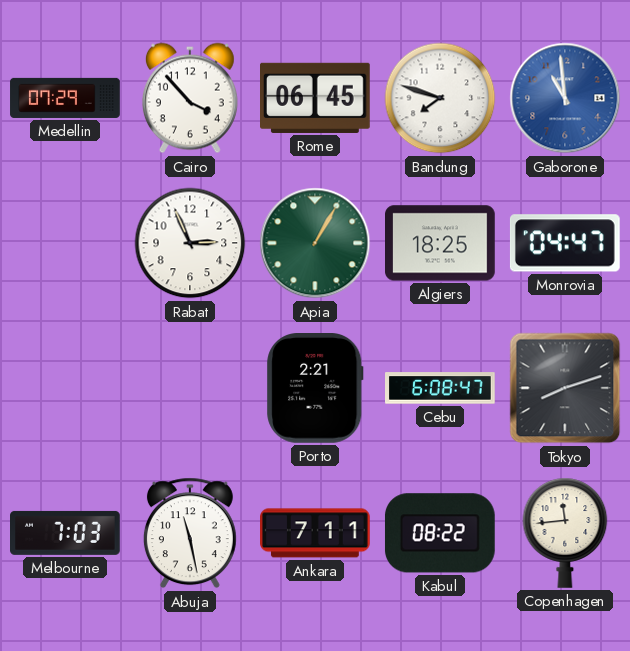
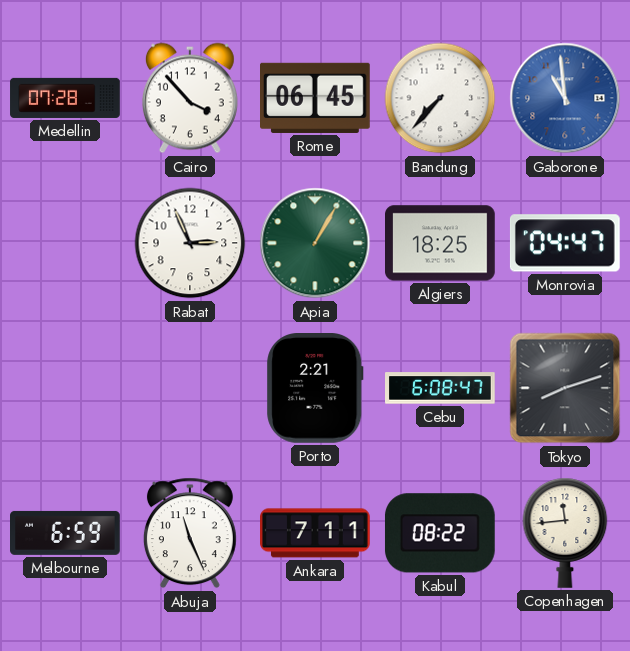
Medellin: 07:29 -> 07:28
Bandung: 7:48 -> 7:37
Melbourne: 7:03 -> 6:59
Abuja: 11:28 -> 11:26
